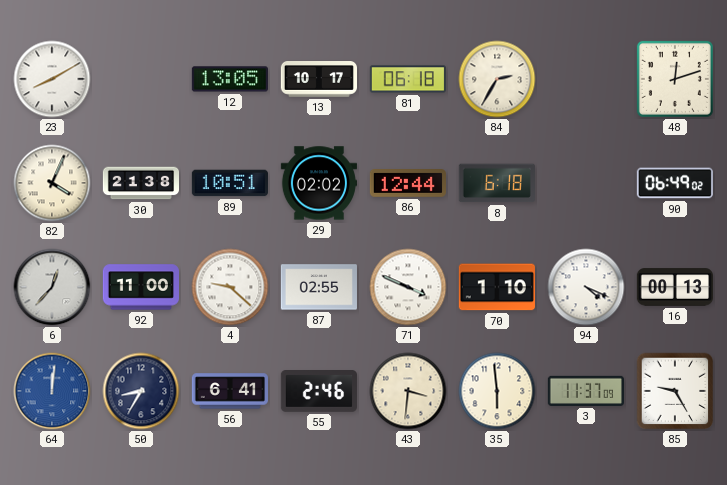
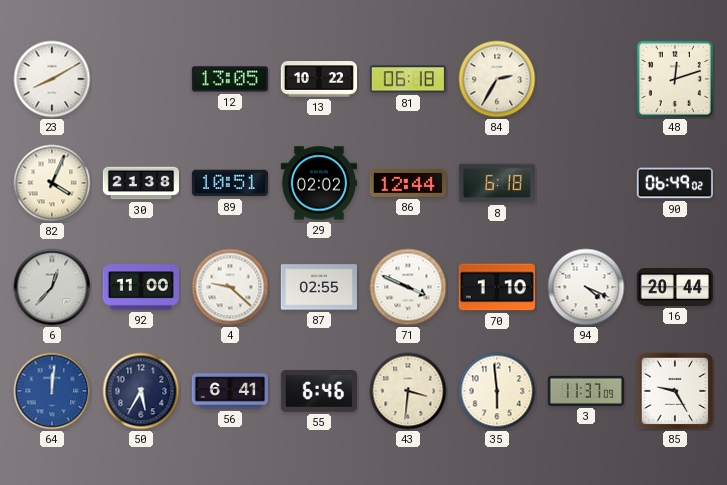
13: 10:17 -> 10:22
16: 00:13 -> 20:44
50: 8:35 -> 5:35
55: 2:46 -> 6:46
